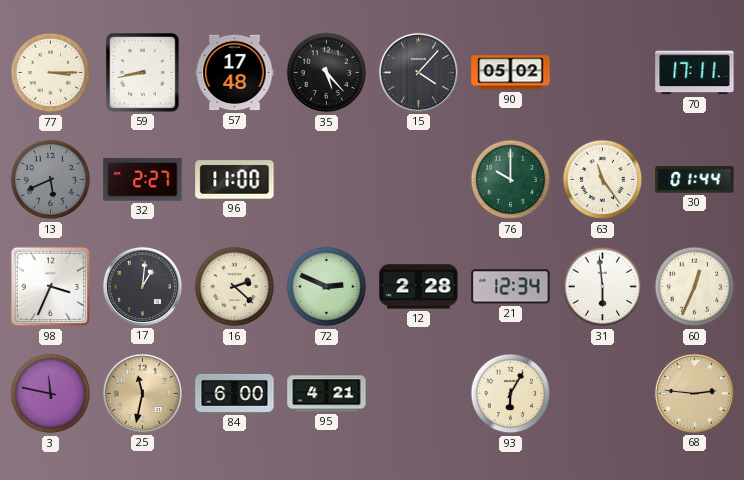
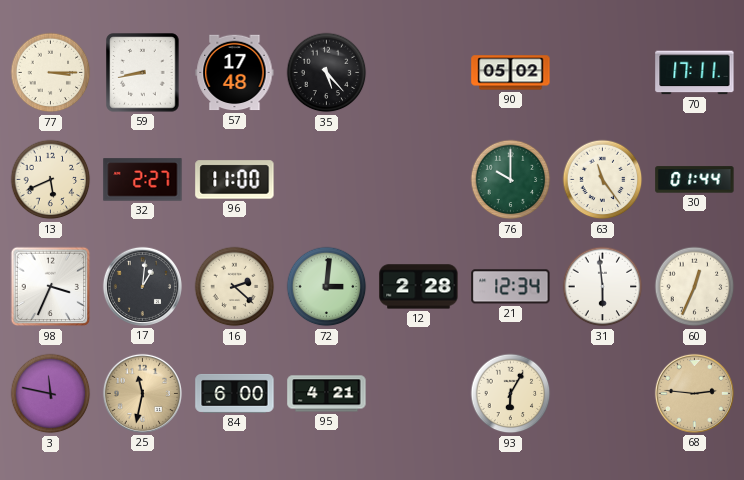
15: 4:07 -> none
13 dial: grey -> cream
72: 2:49 -> 3:01
